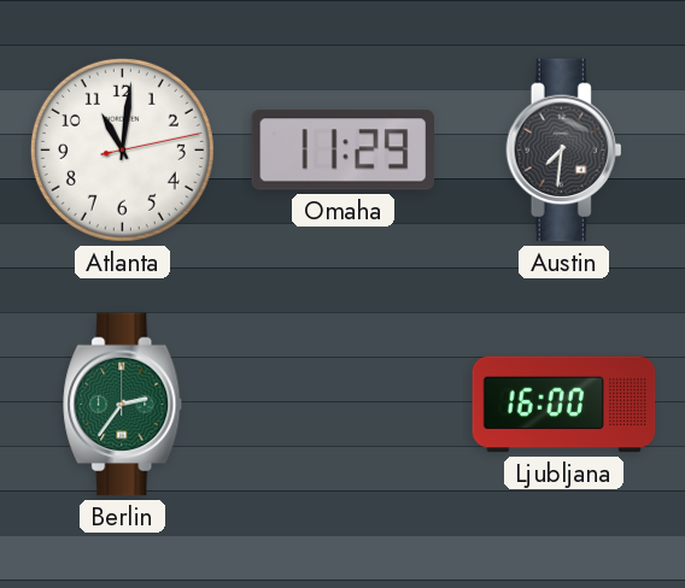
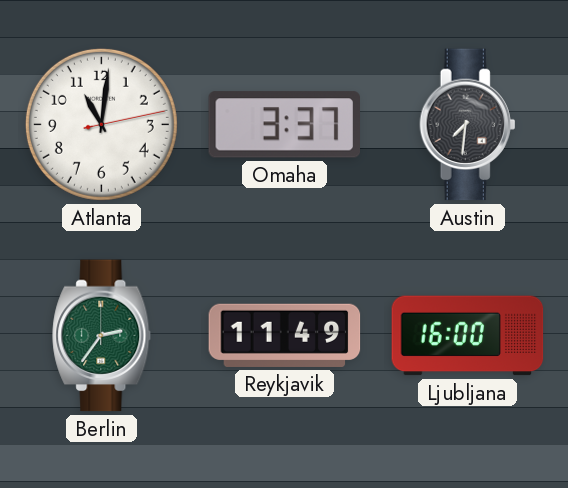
Omaha: 11:29 -> 3:37
Reykjavik: none -> 11:49
